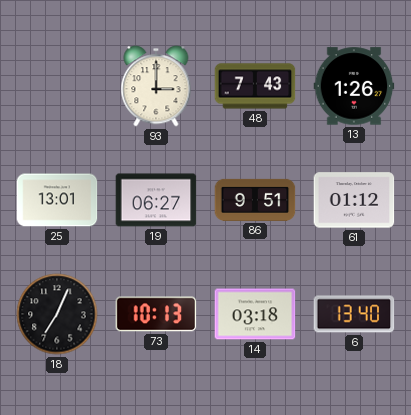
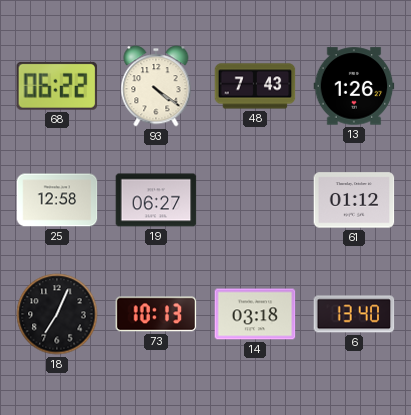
68: none -> 06:22
93: 3:00 -> 4:21
25: 13:01 -> 12:58
86: 9:51 -> none
